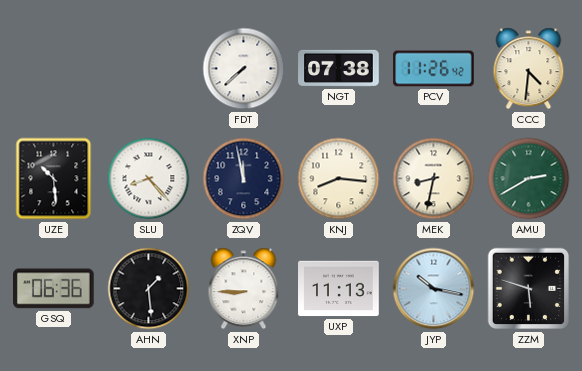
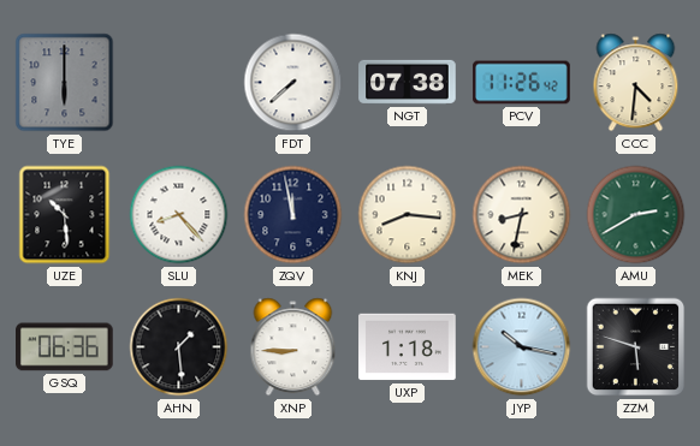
TYE: none -> 6:00
UXP: 11:13 -> 1:18
